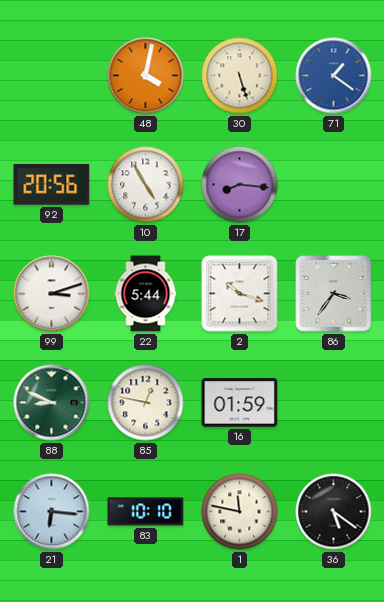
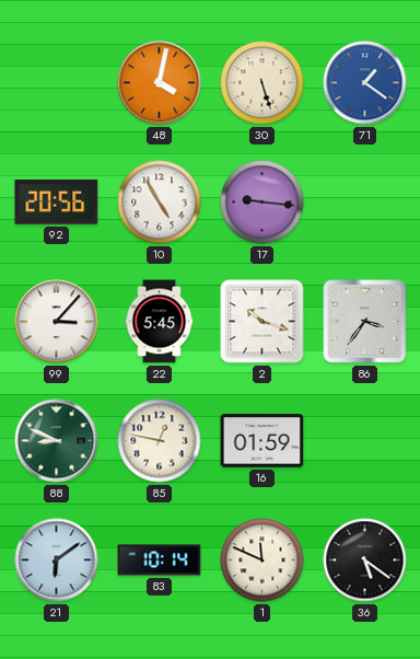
17: 8:16 -> 9:16
99: 3:12 -> 3:07
22: 5:44 -> 5:45
21: 6:16 -> 6:09
83: 10:10 -> 10:14
1: 11:47 -> 11:49
